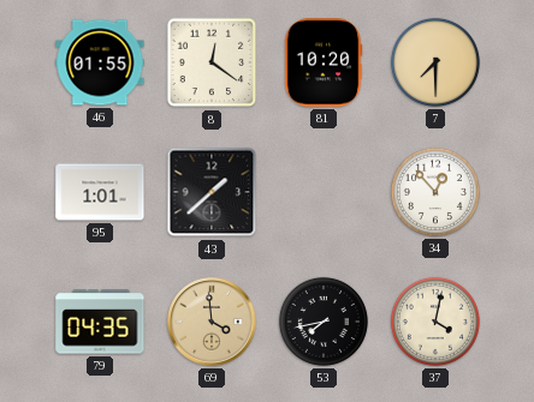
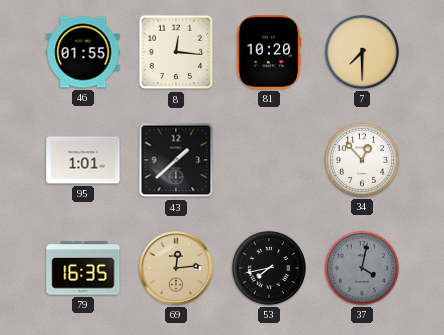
8: 12:21 -> 12:16
79: 04:35 -> 16:35
69: 3:59 -> 12:14
37 dial: cream -> grey
